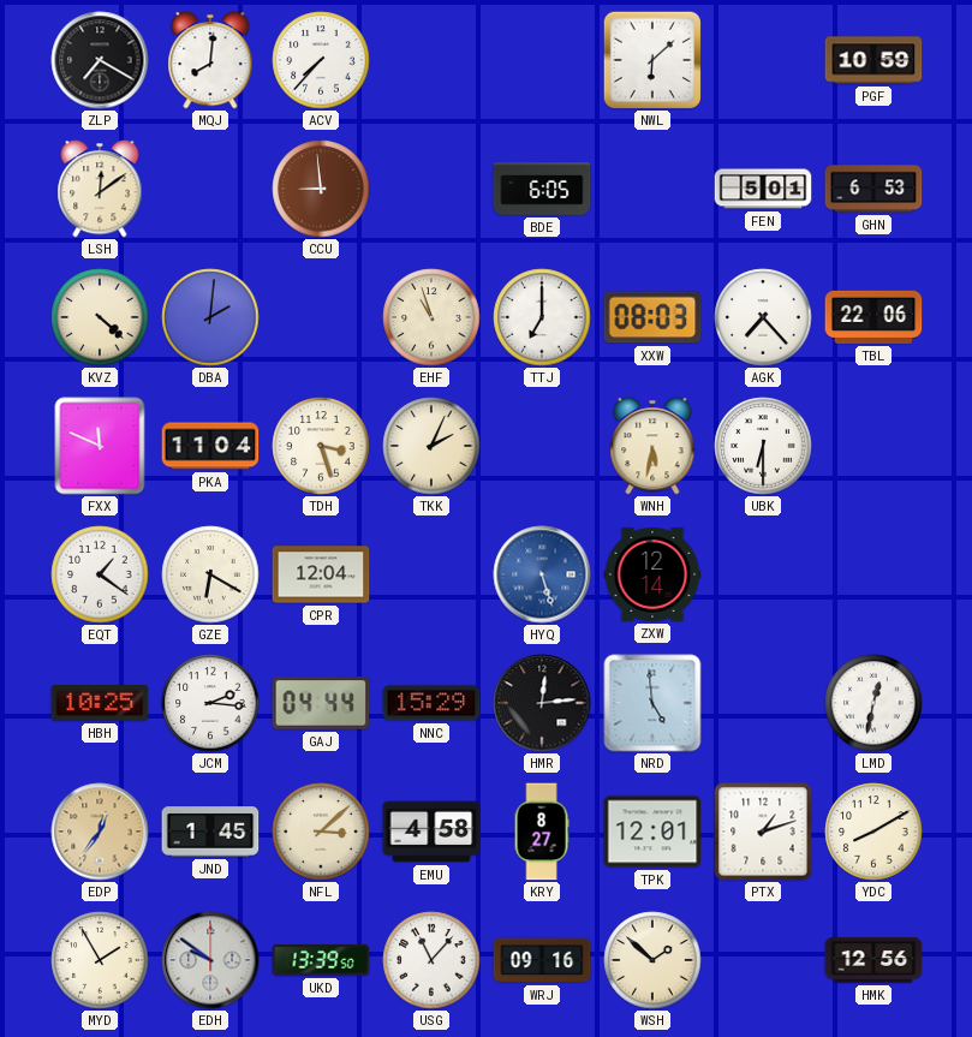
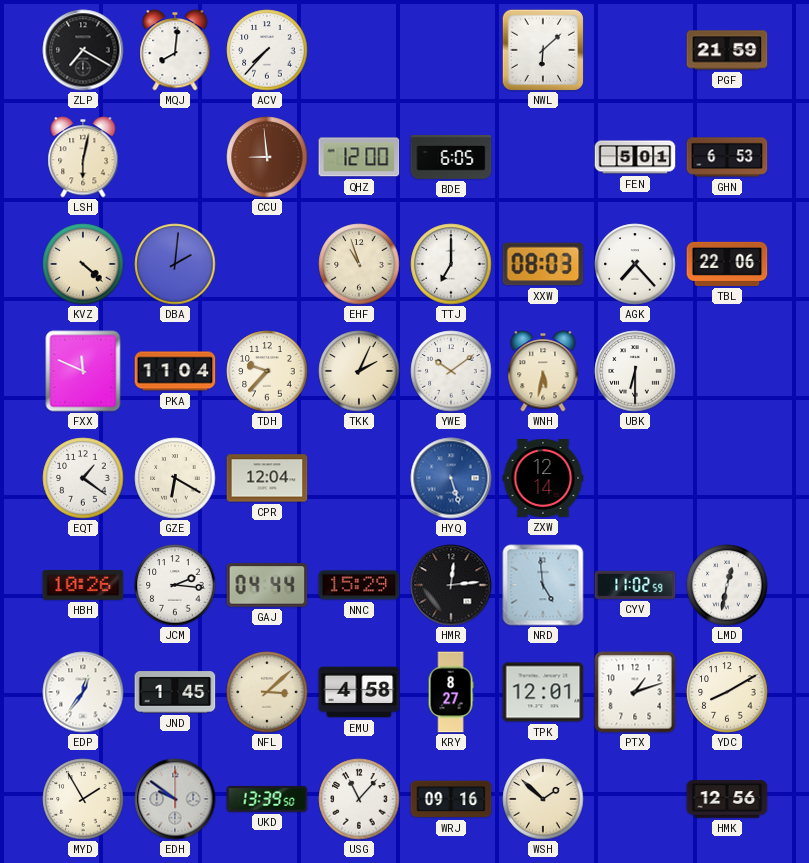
PGF: 10:59 -> 21:59
LSH: 12:09 -> 6:02
QHZ: none -> 12:00
TDH: 3:27 -> 9:37
YWE: none -> 10:09
HBH: 10:25 -> 10:26
CYV: none -> 11:02
EDP dial: champagne -> white
